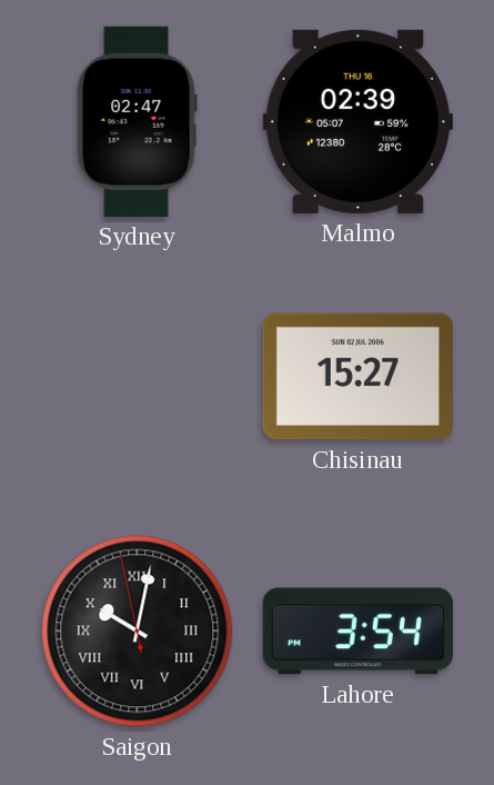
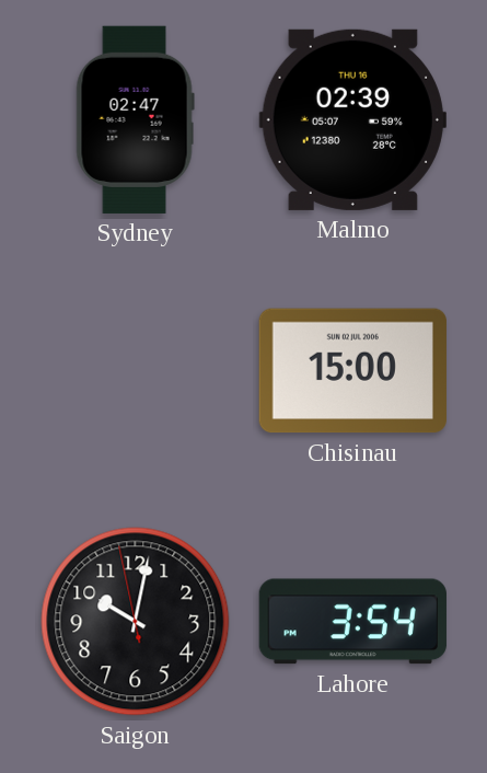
Chisinau: 15:27 -> 15:00
Saigon numerals: Roman -> Arabic
